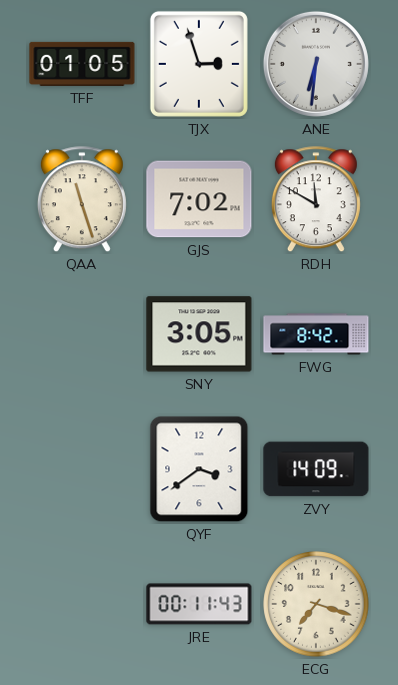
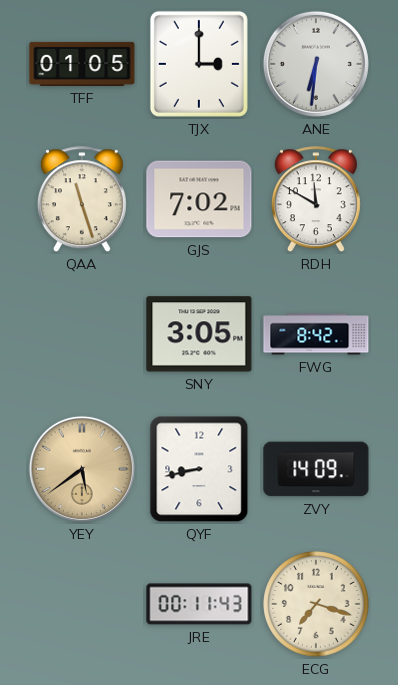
TJX: 2:57 -> 3:00
YEY: none -> 5:39
QYF: 3:39 -> 8:43
